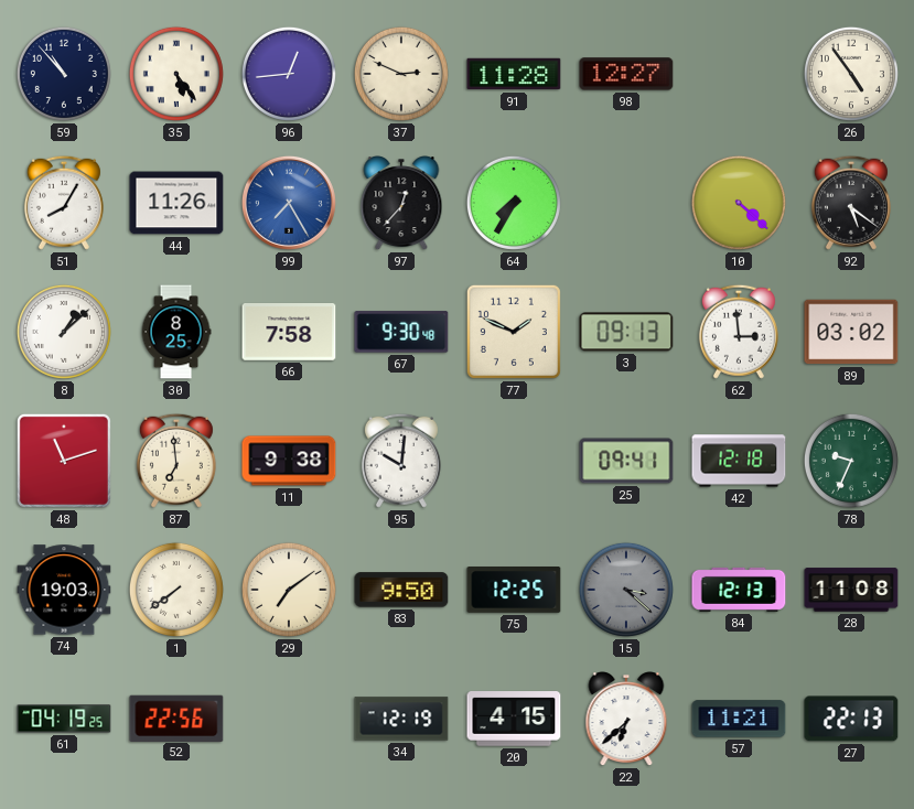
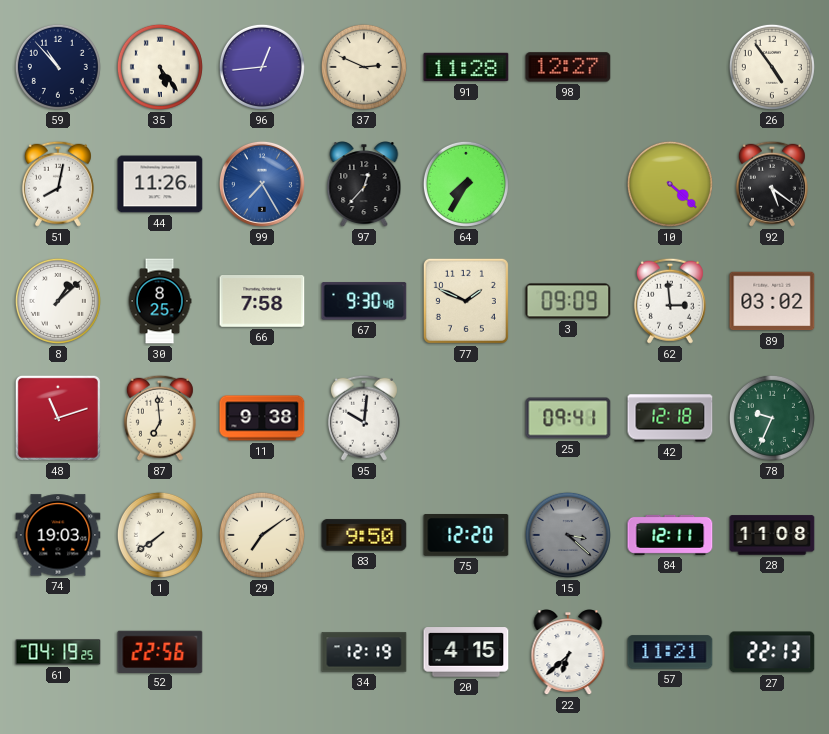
51: 8:05 -> 8:02
3: 09:13 -> 09:09
75: 12:25 -> 12:20
84: 12:13 -> 12:11
